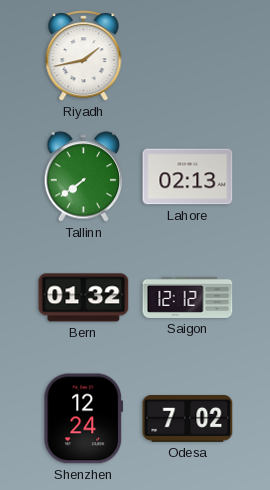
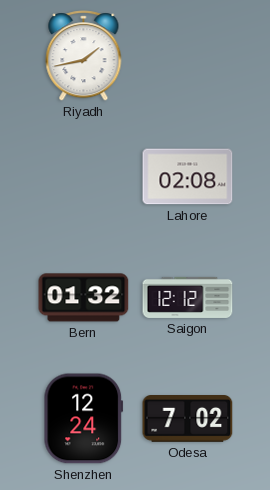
Tallinn: 7:39 -> none
Lahore: 02:13 -> 02:08
